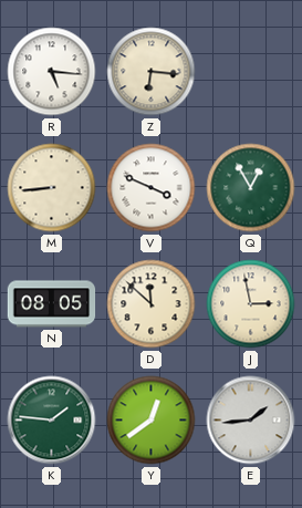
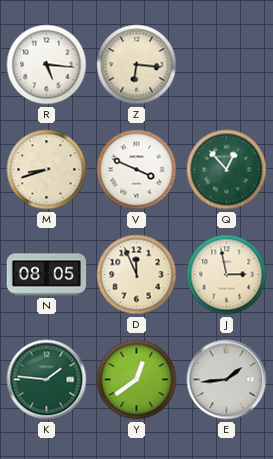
M: 8:44 -> 8:42
Q: 12:55 -> 12:53
D: 11:52 -> 11:56
